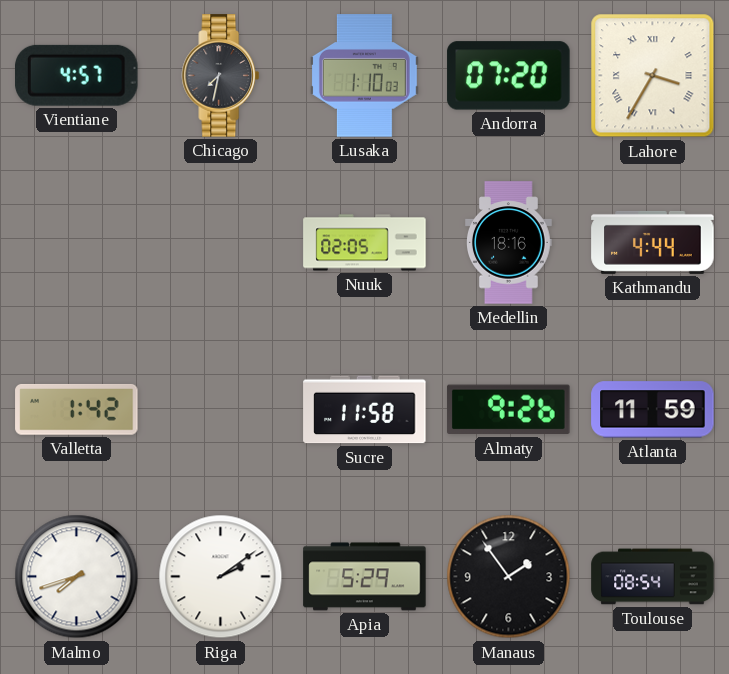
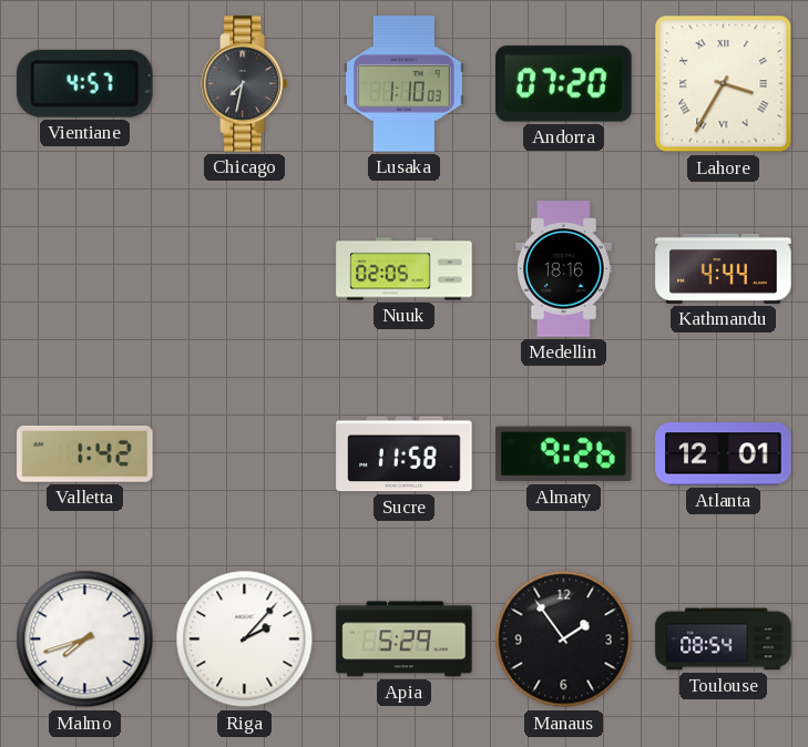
Atlanta: 11:59 -> 12:01
Riga: 2:09 -> 2:07
